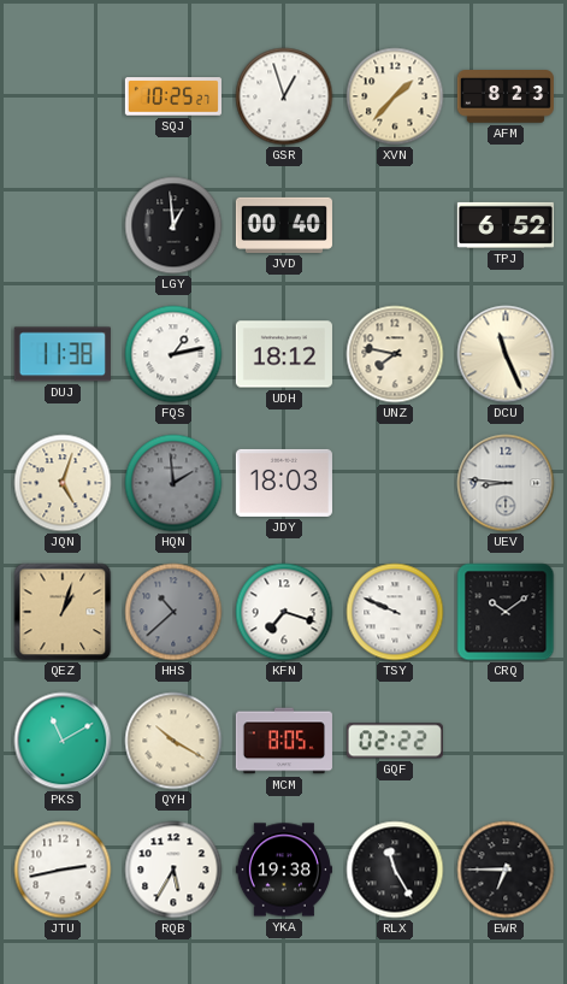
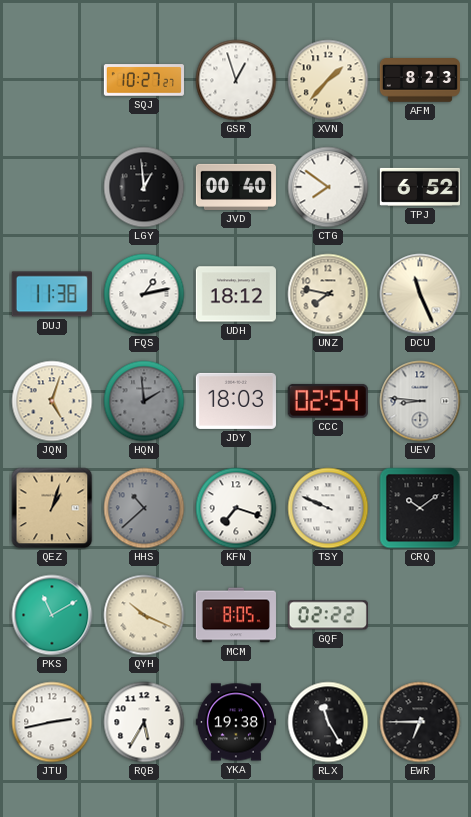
SQJ: 10:25 -> 10:27
CTG: none -> 7:51
CCC: none -> 02:54
QYH: 10:20 -> 10:19
